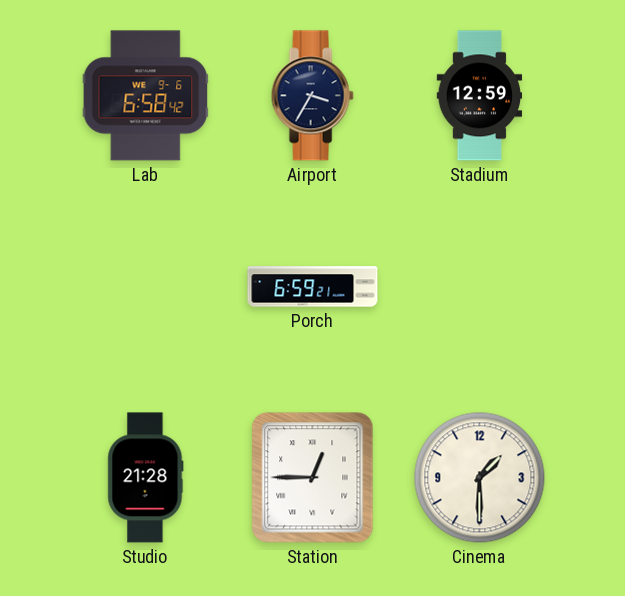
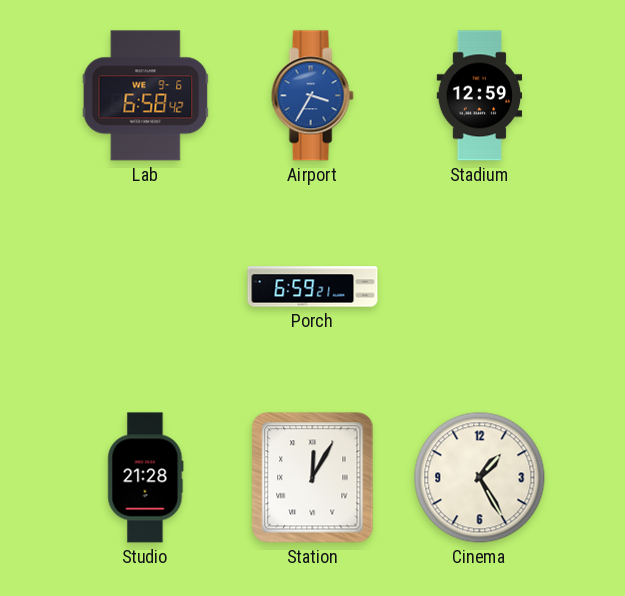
Airport dial: navy -> blue
Station: 12:45 -> 12:05
Cinema: 1:30 -> 1:25
